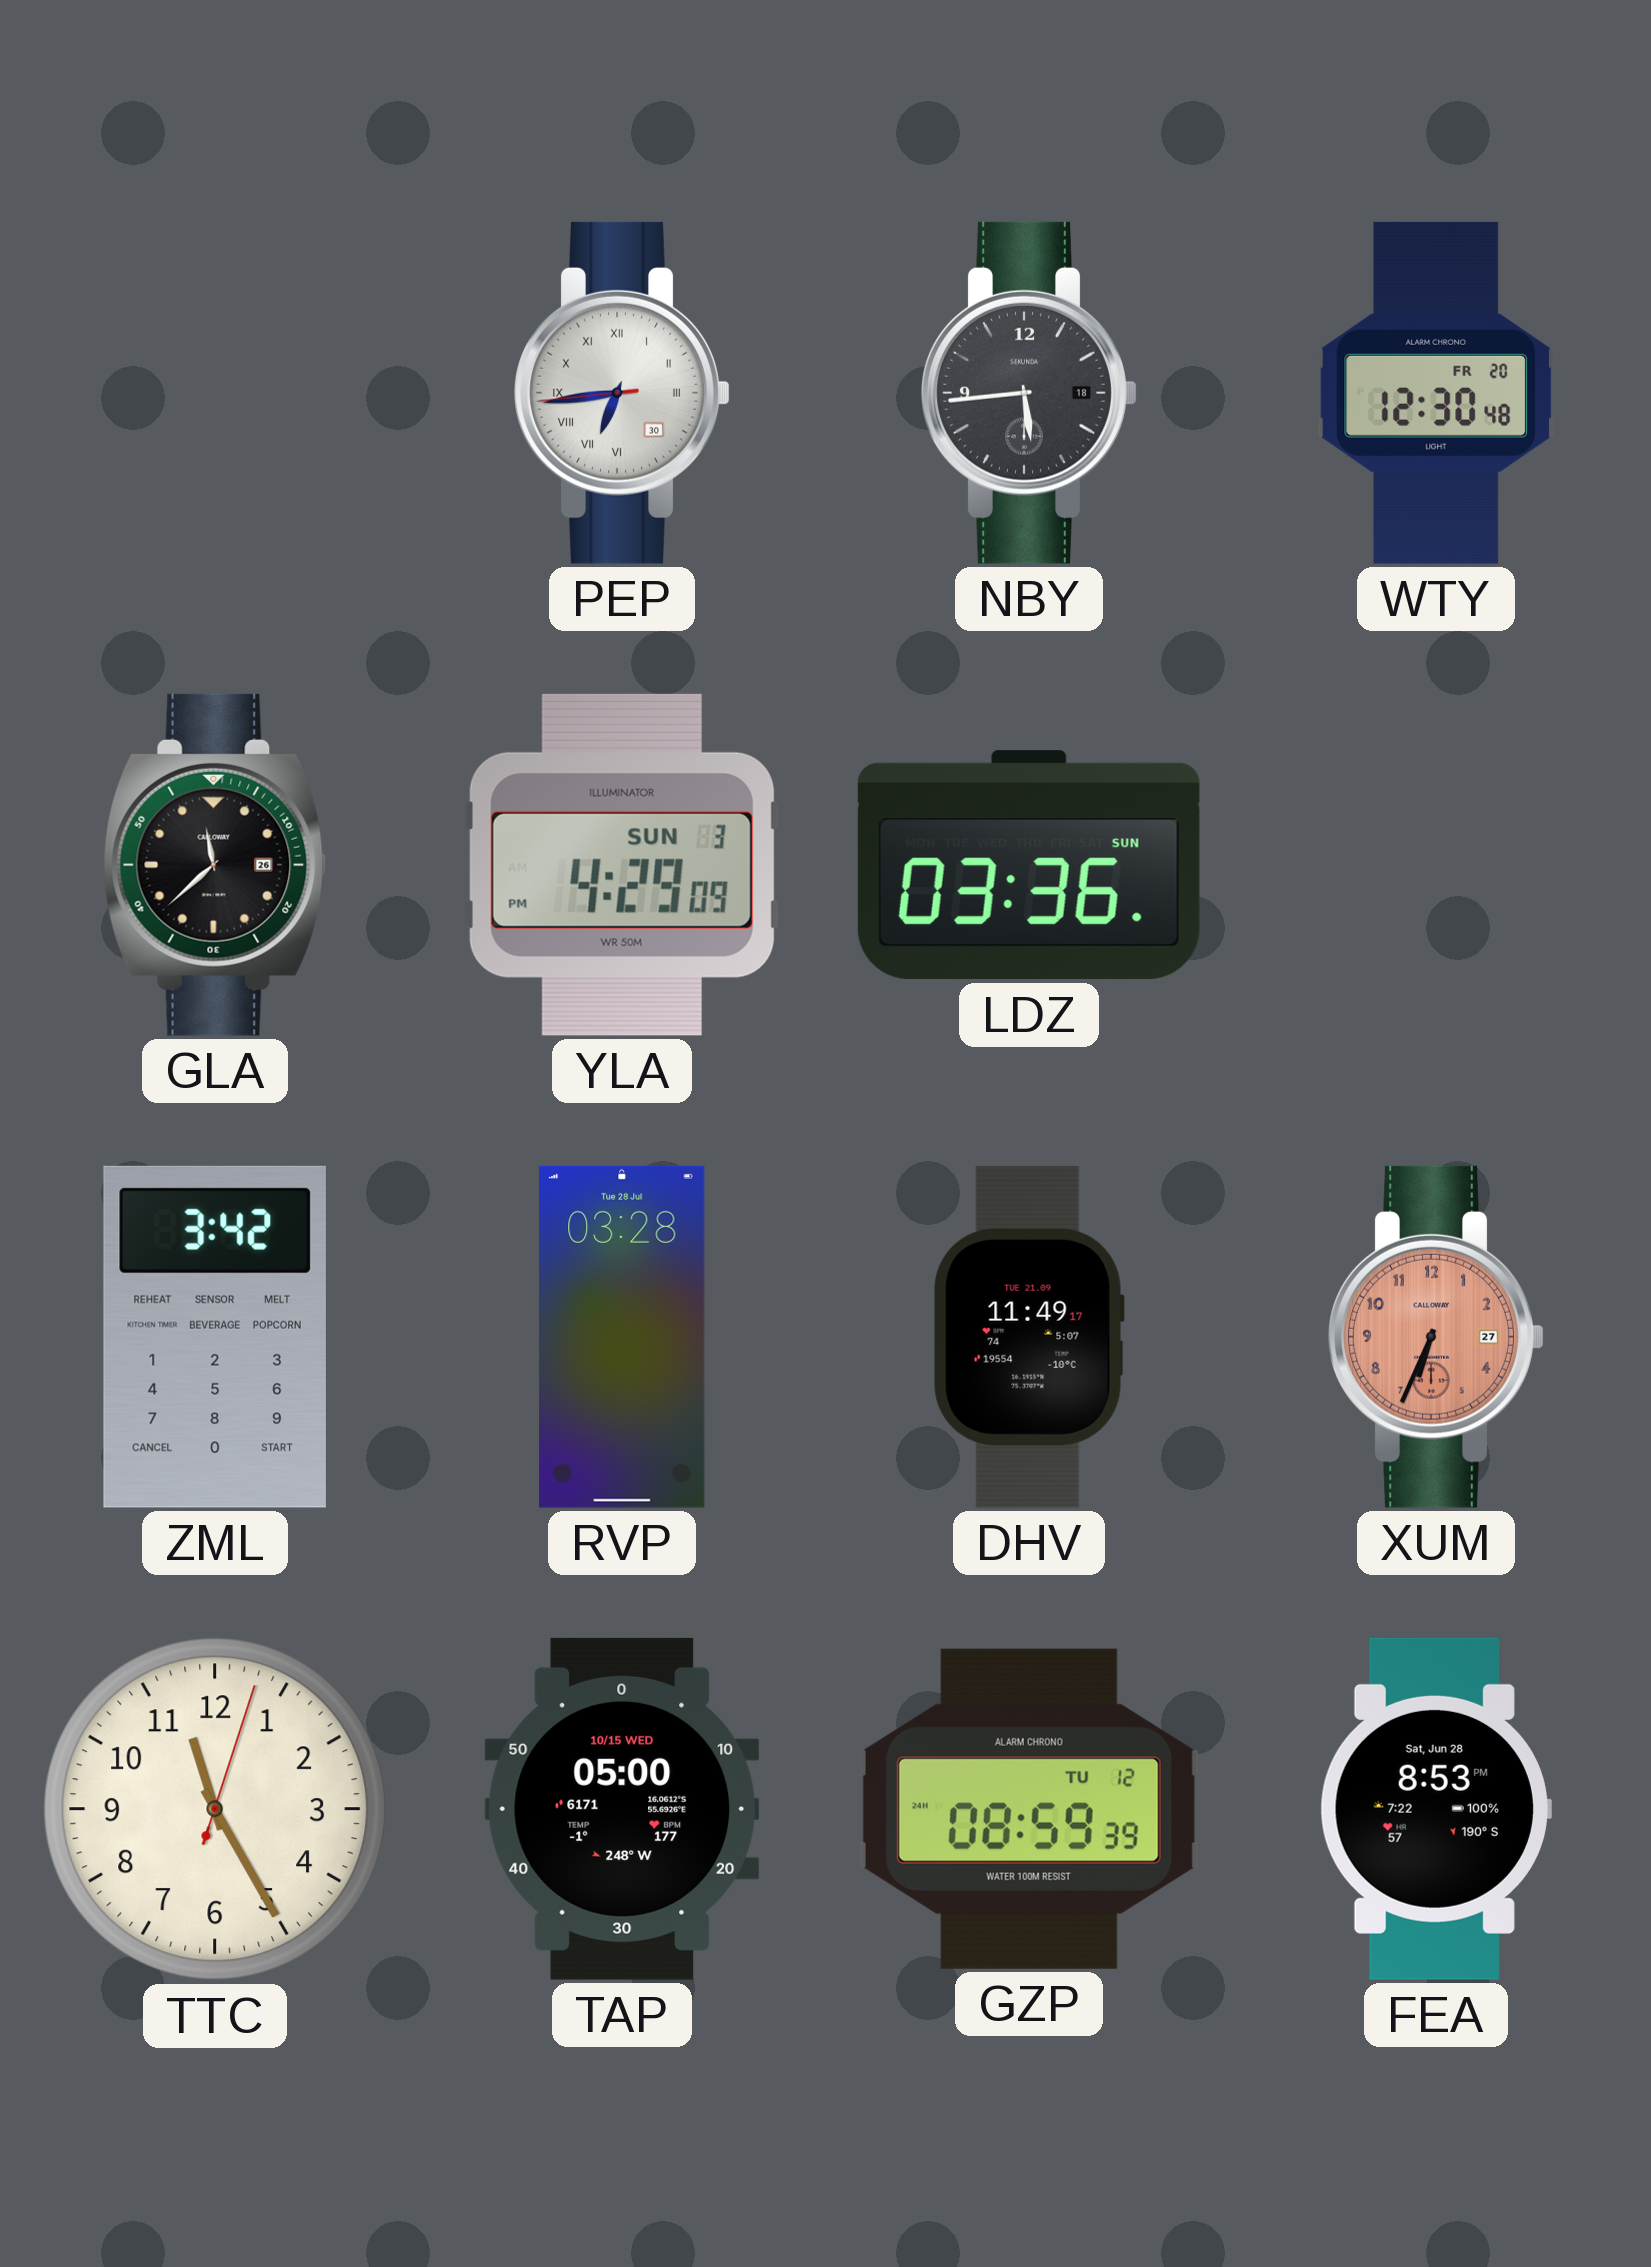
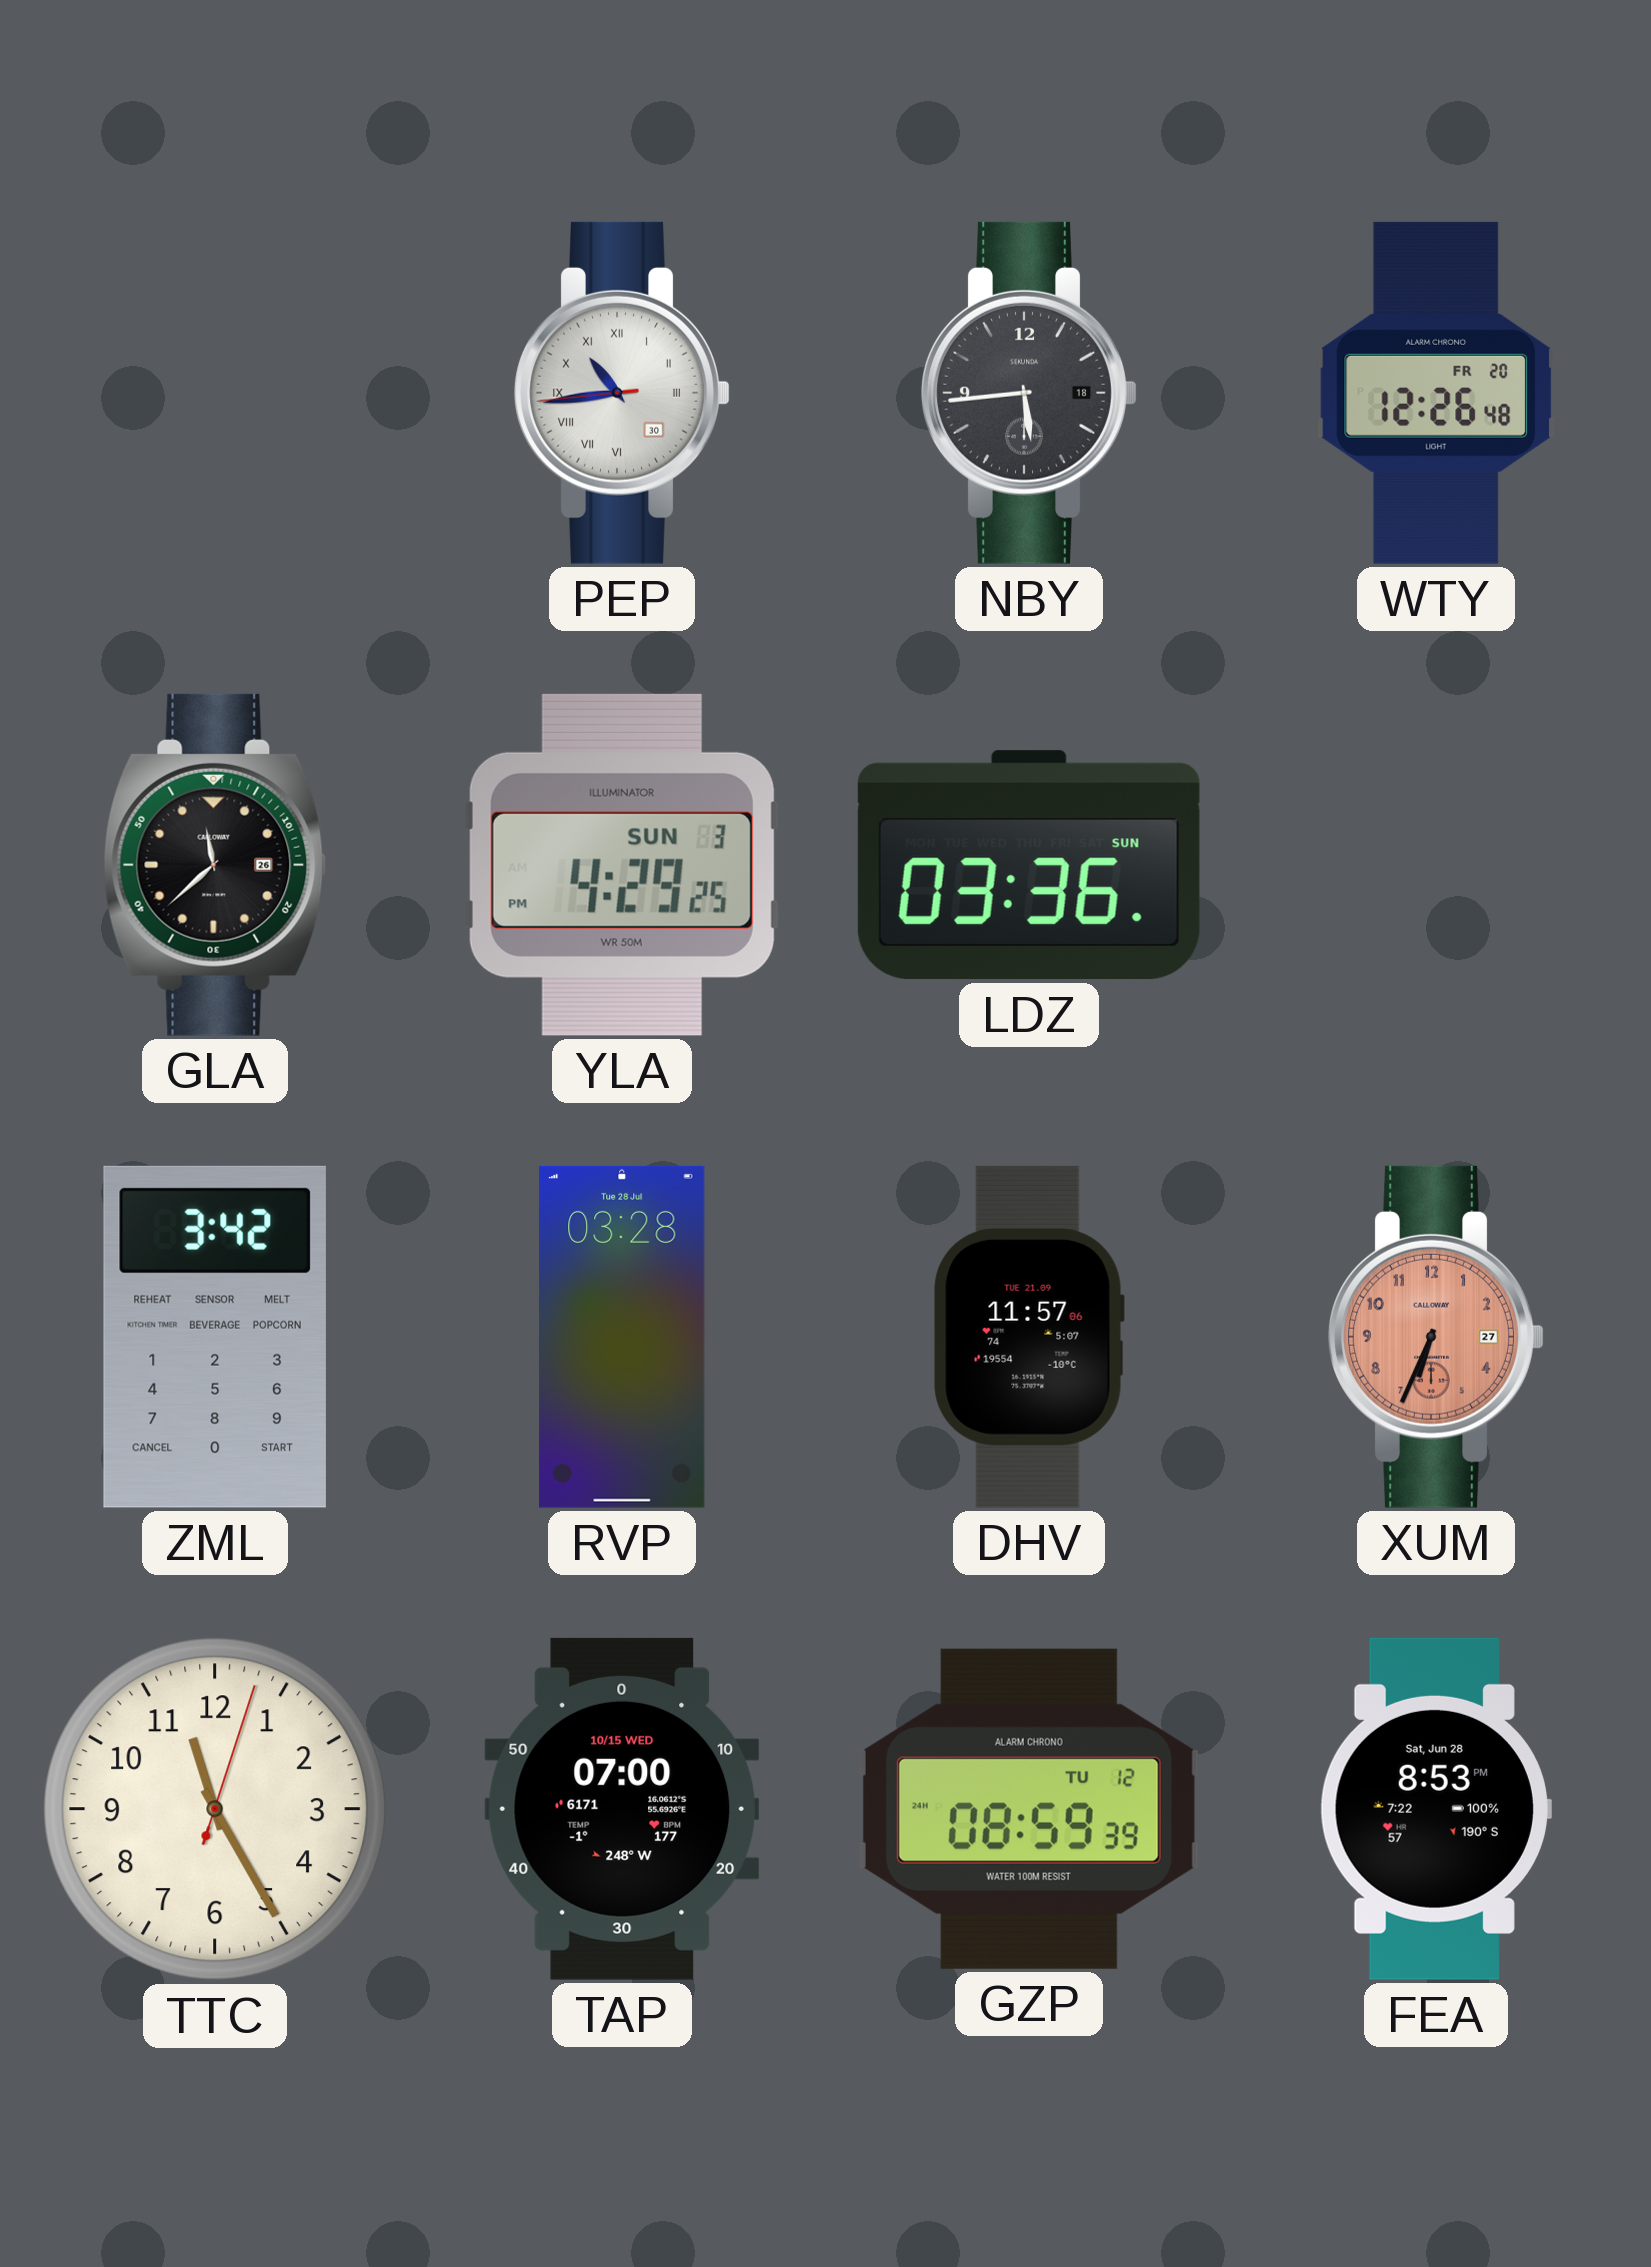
PEP: 6:43 -> 10:43
WTY: 12:30 -> 12:26
YLA: 4:29:09 PM -> 4:29:25 PM
DHV: 11:49 -> 11:57
TAP: 05:00 -> 07:00
